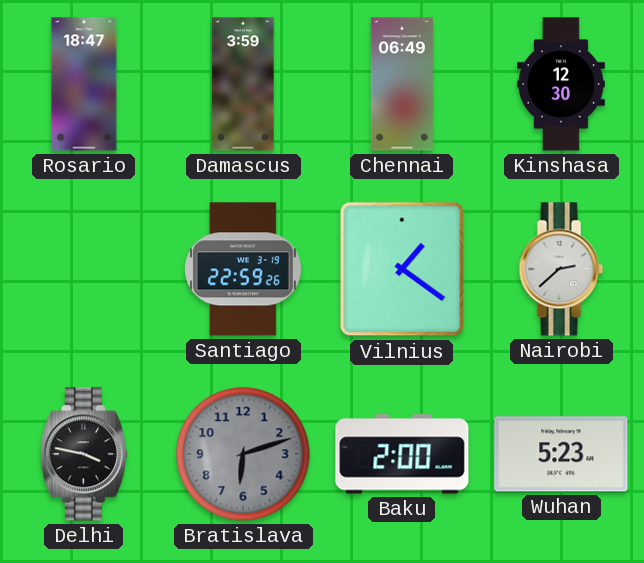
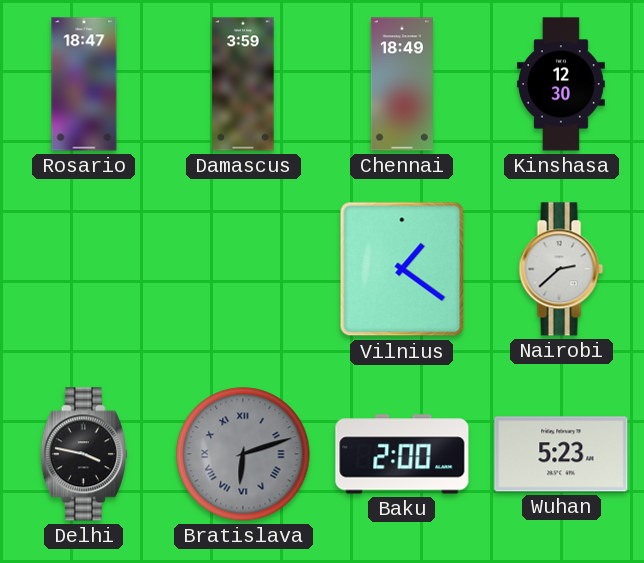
Chennai: 06:49 -> 18:49
Santiago: 22:59 -> none
Bratislava numerals: Arabic -> Roman
